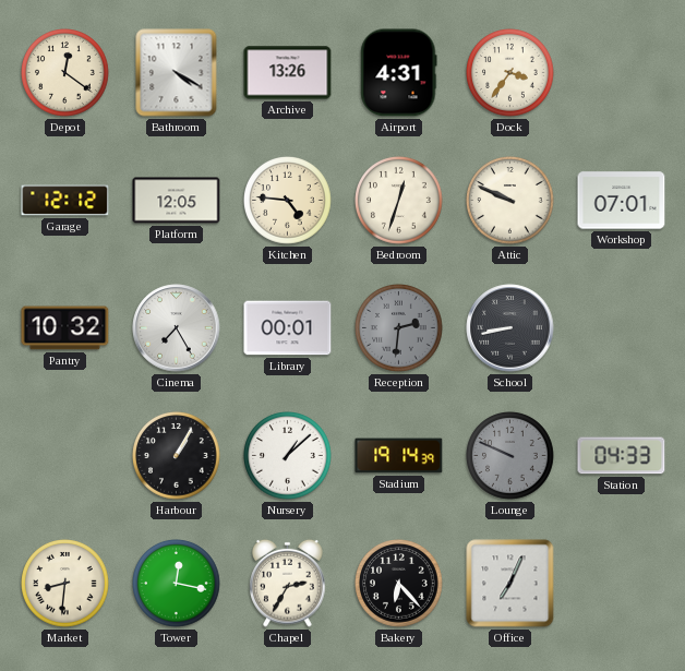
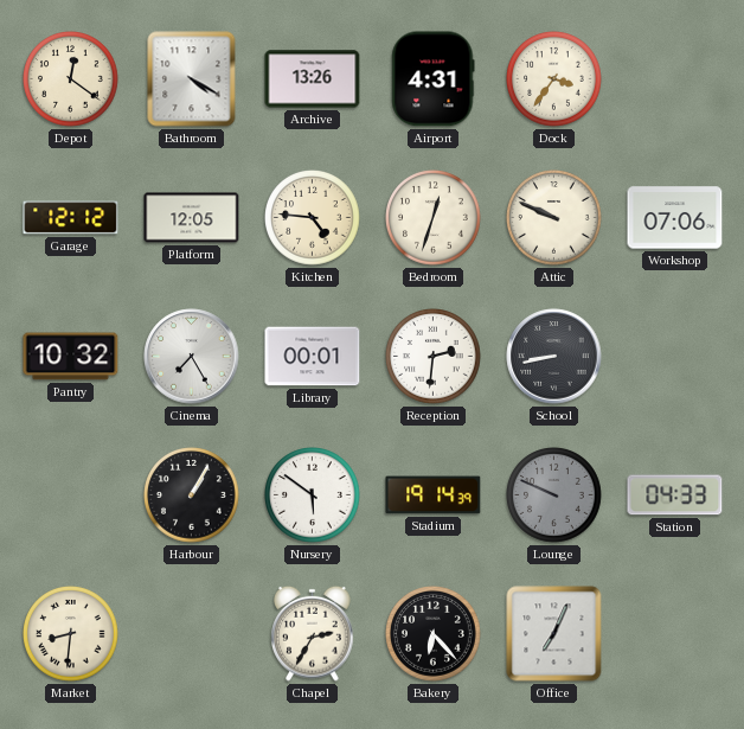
Workshop: 07:01 -> 07:06
Reception dial: grey -> white
Nursery: 1:08 -> 5:51
Tower: 12:17 -> none
